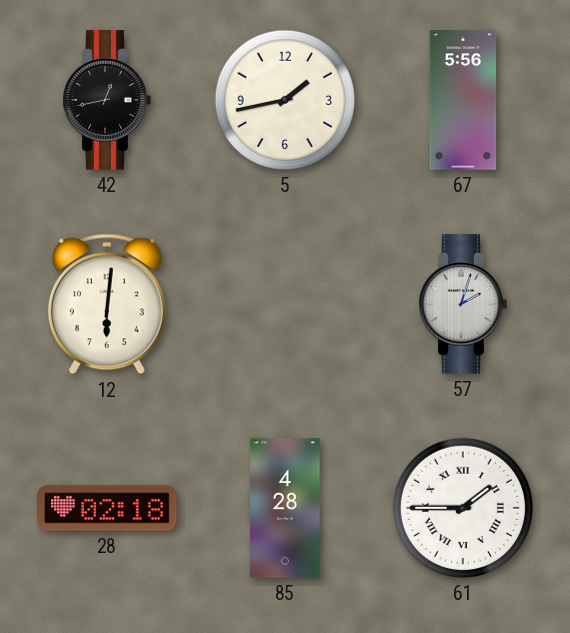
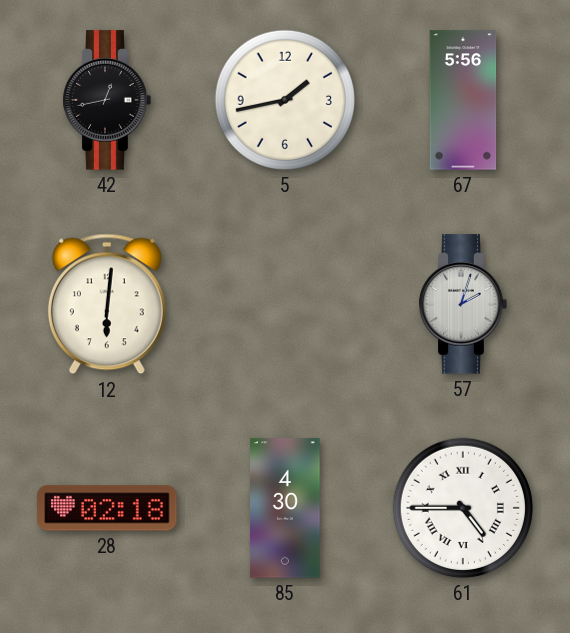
85: 4:28 -> 4:30
61: 1:45 -> 4:45
